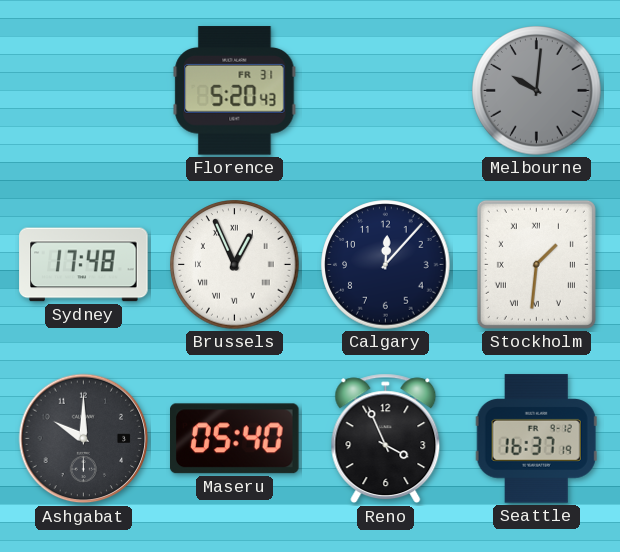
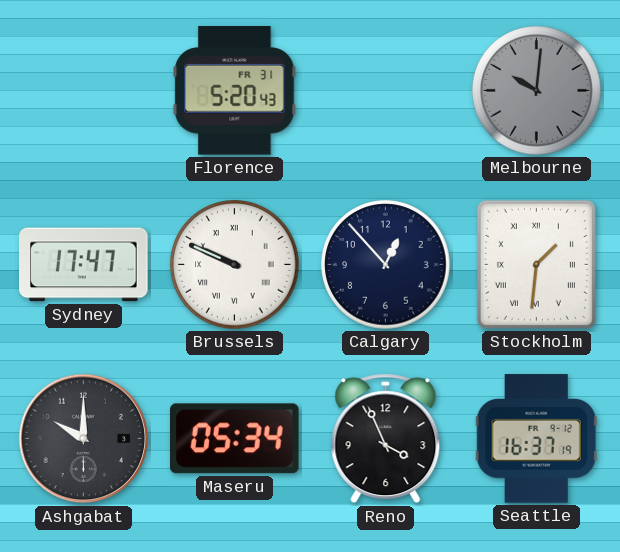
Sydney: 17:48 -> 17:47
Brussels: 12:56 -> 9:49
Calgary: 12:07 -> 12:53
Maseru: 05:40 -> 05:34
